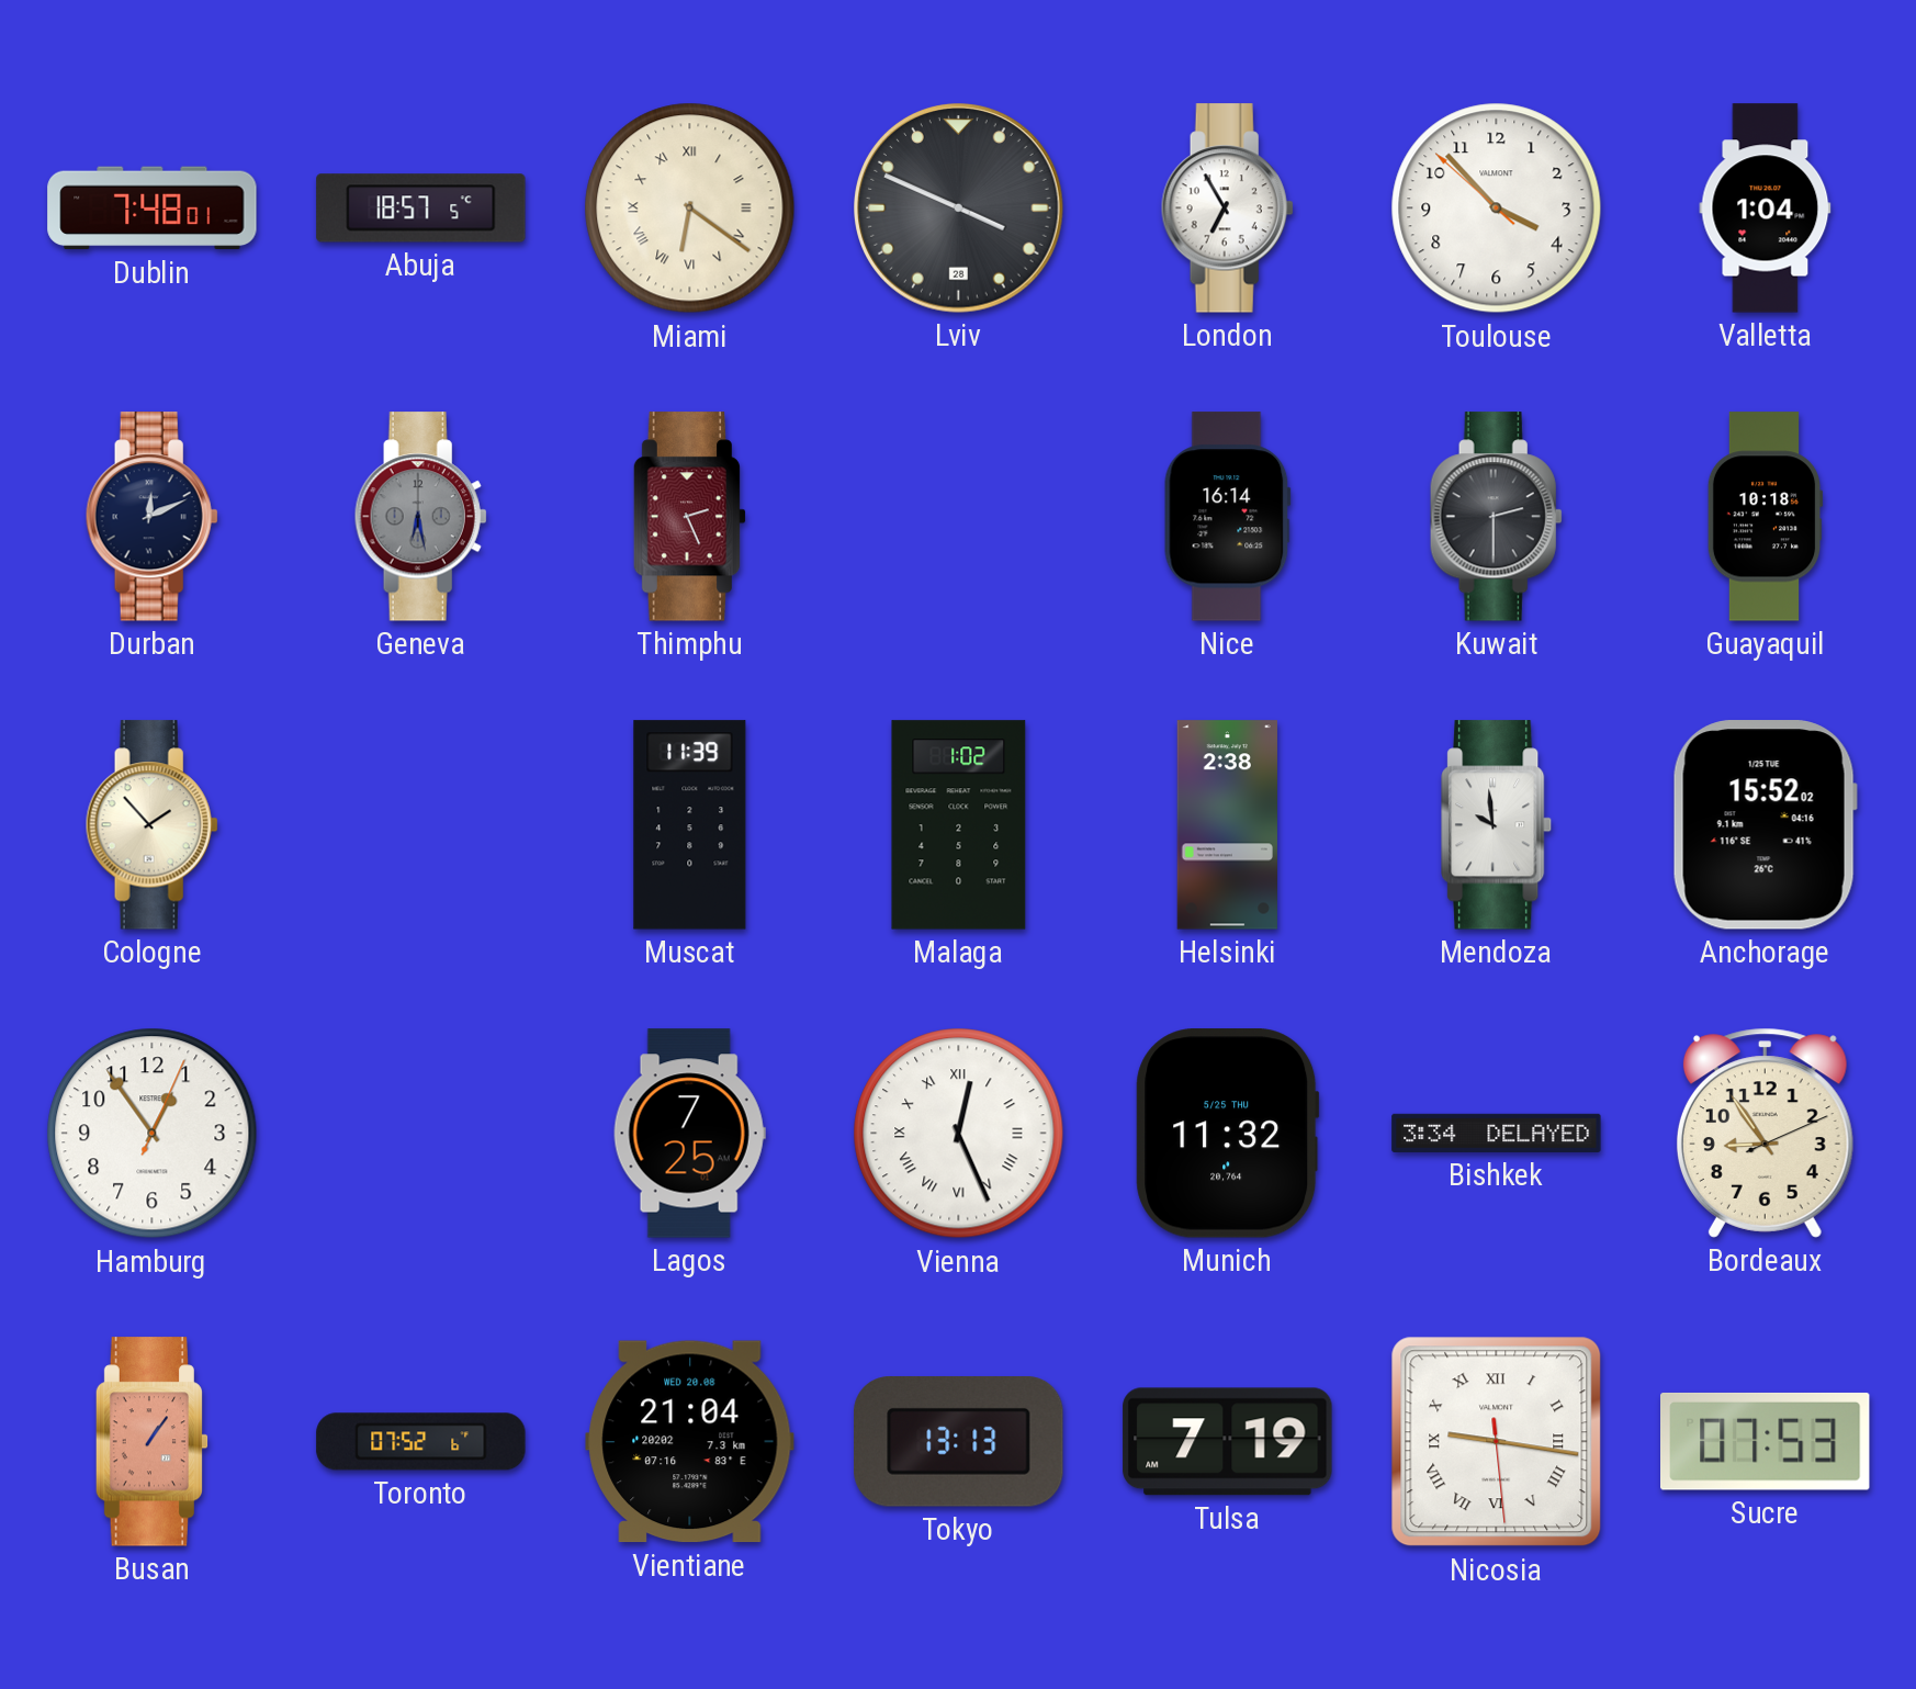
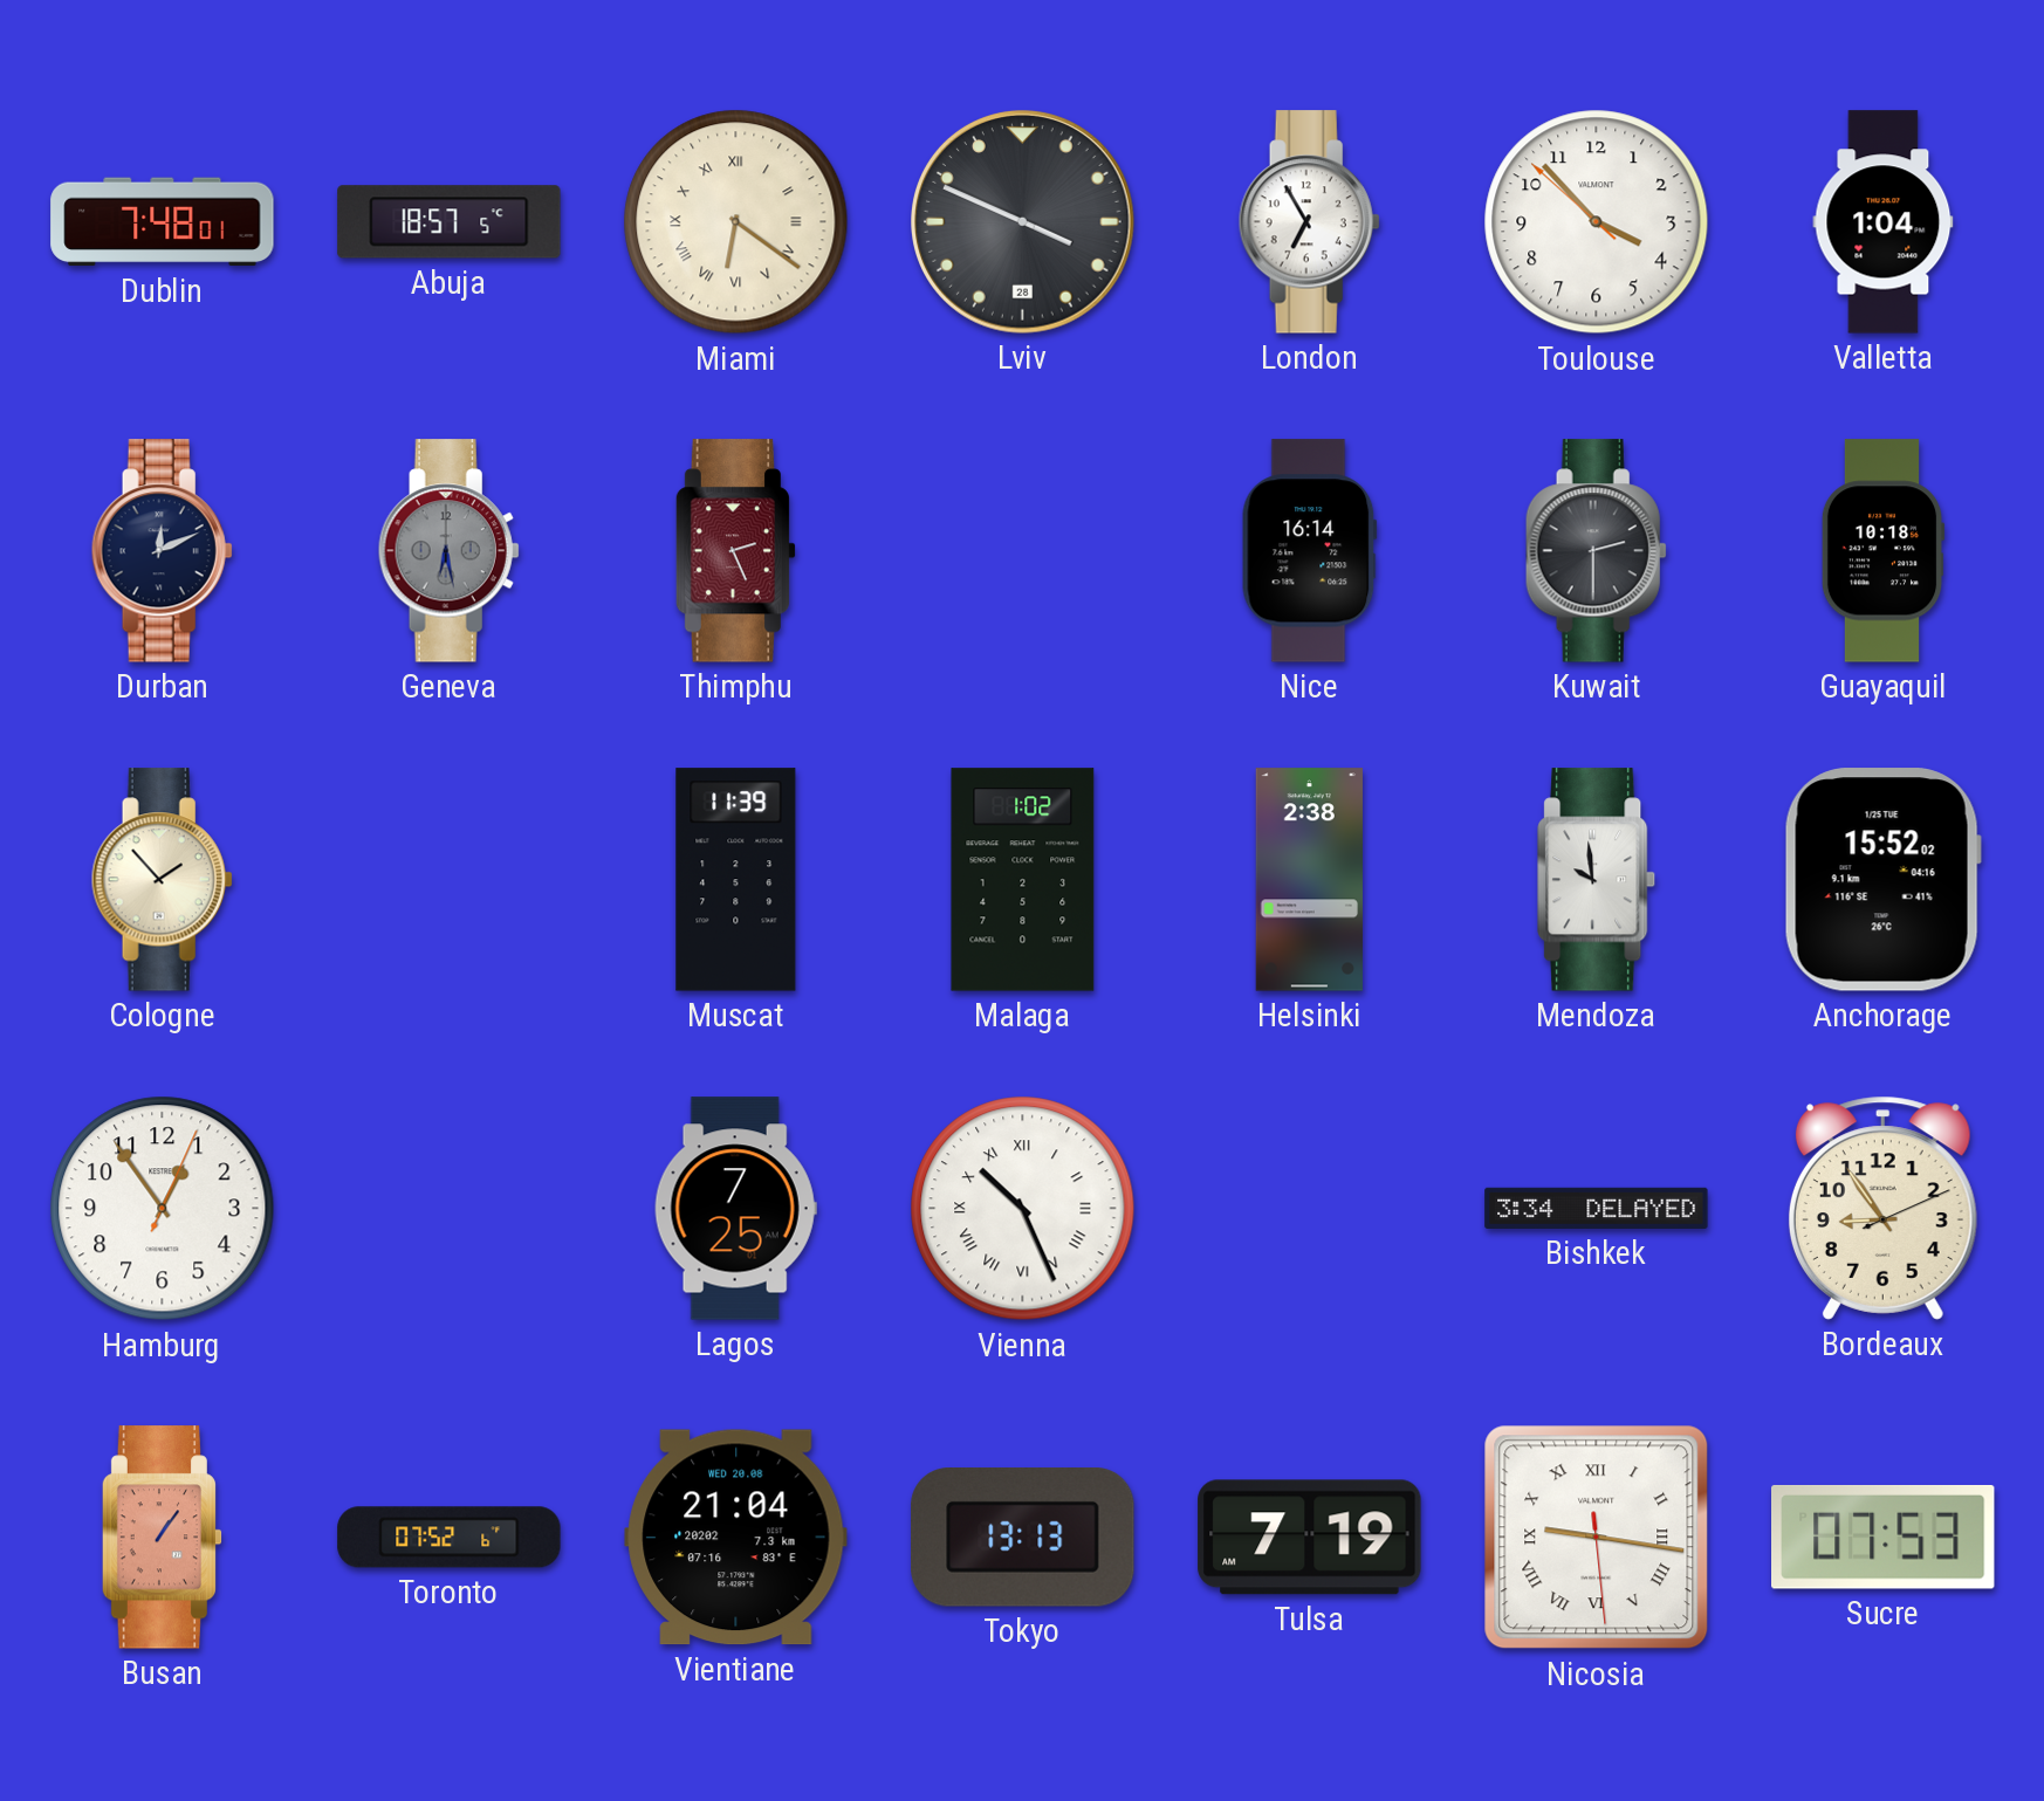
Vienna: 12:26 -> 10:26
Munich: 11:32 -> none
